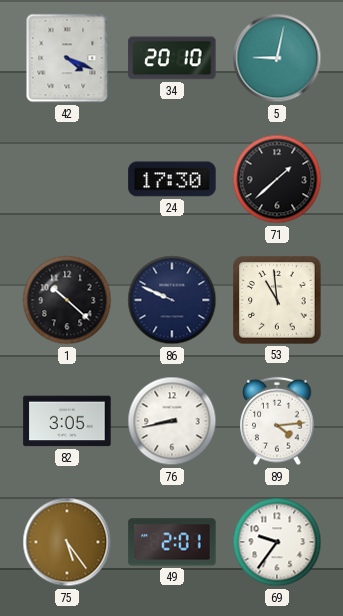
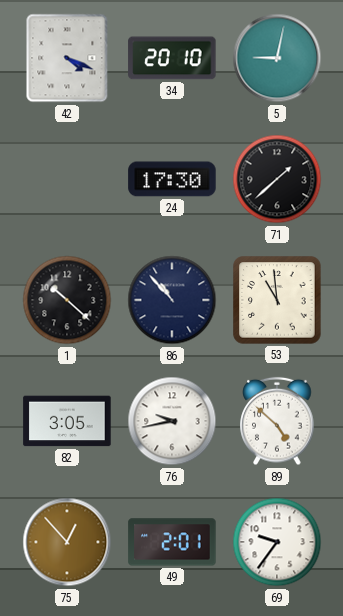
86: 9:49 -> 10:53
76: 8:43 -> 9:43
89: 4:14 -> 4:52
75: 5:24 -> 12:53
